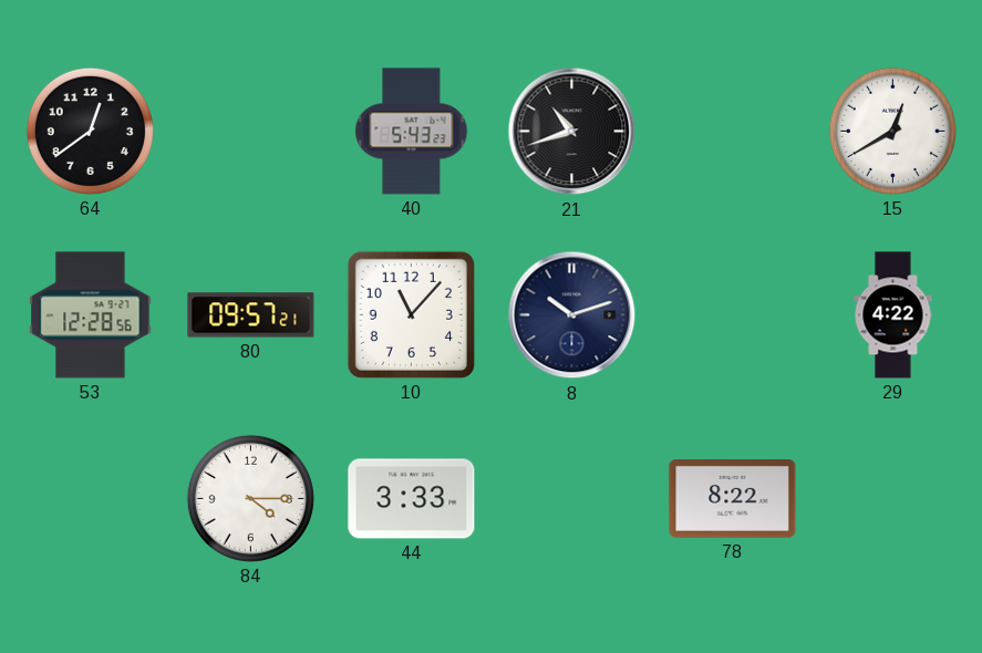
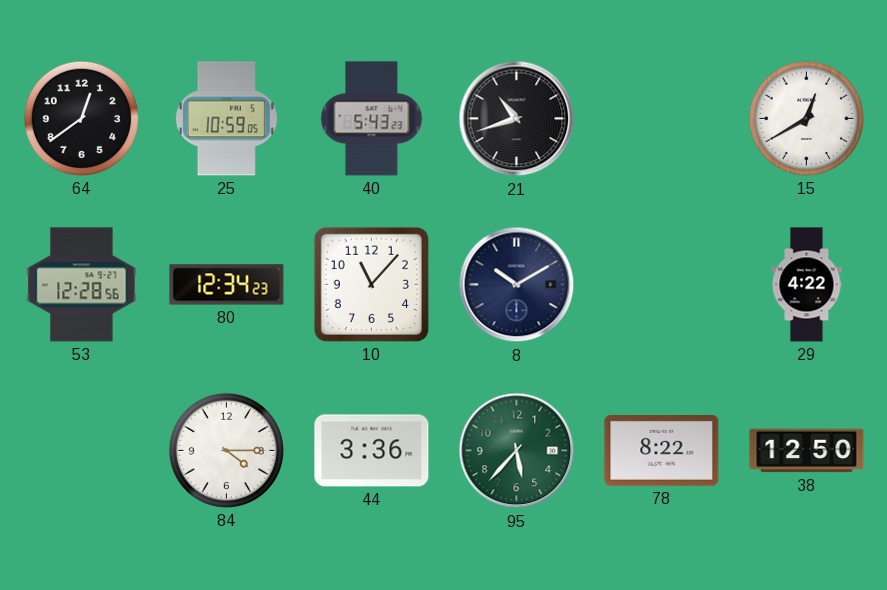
25: none -> 10:59
80: 09:57 -> 12:34
8: 10:12 -> 10:10
44: 3:33 -> 3:36
95: none -> 5:37
38: none -> 12:50
